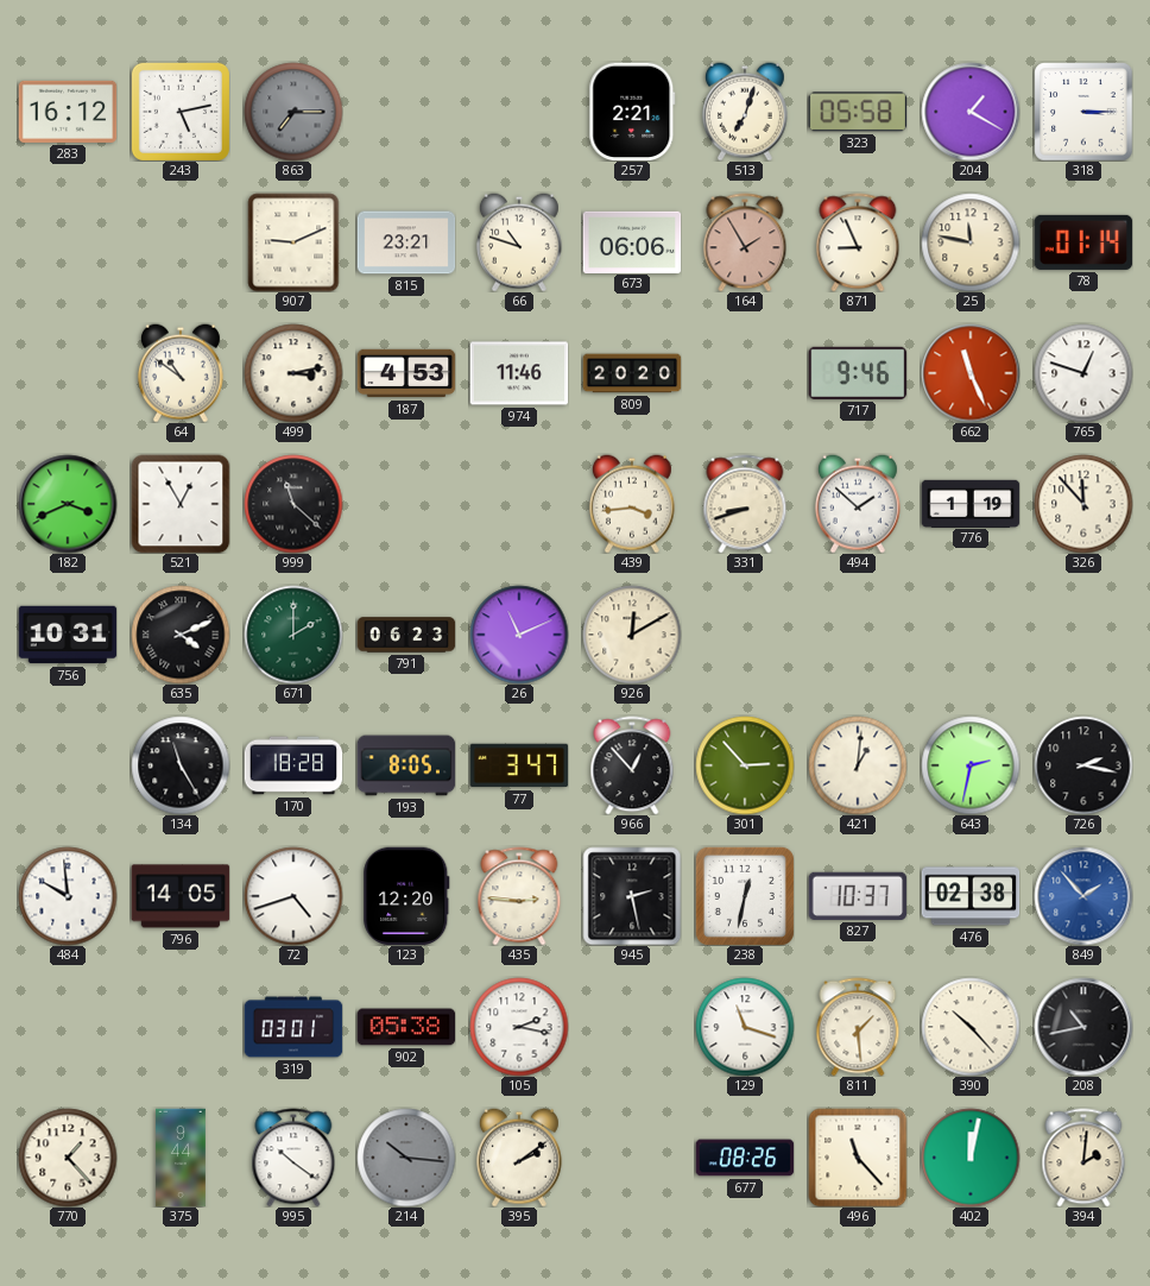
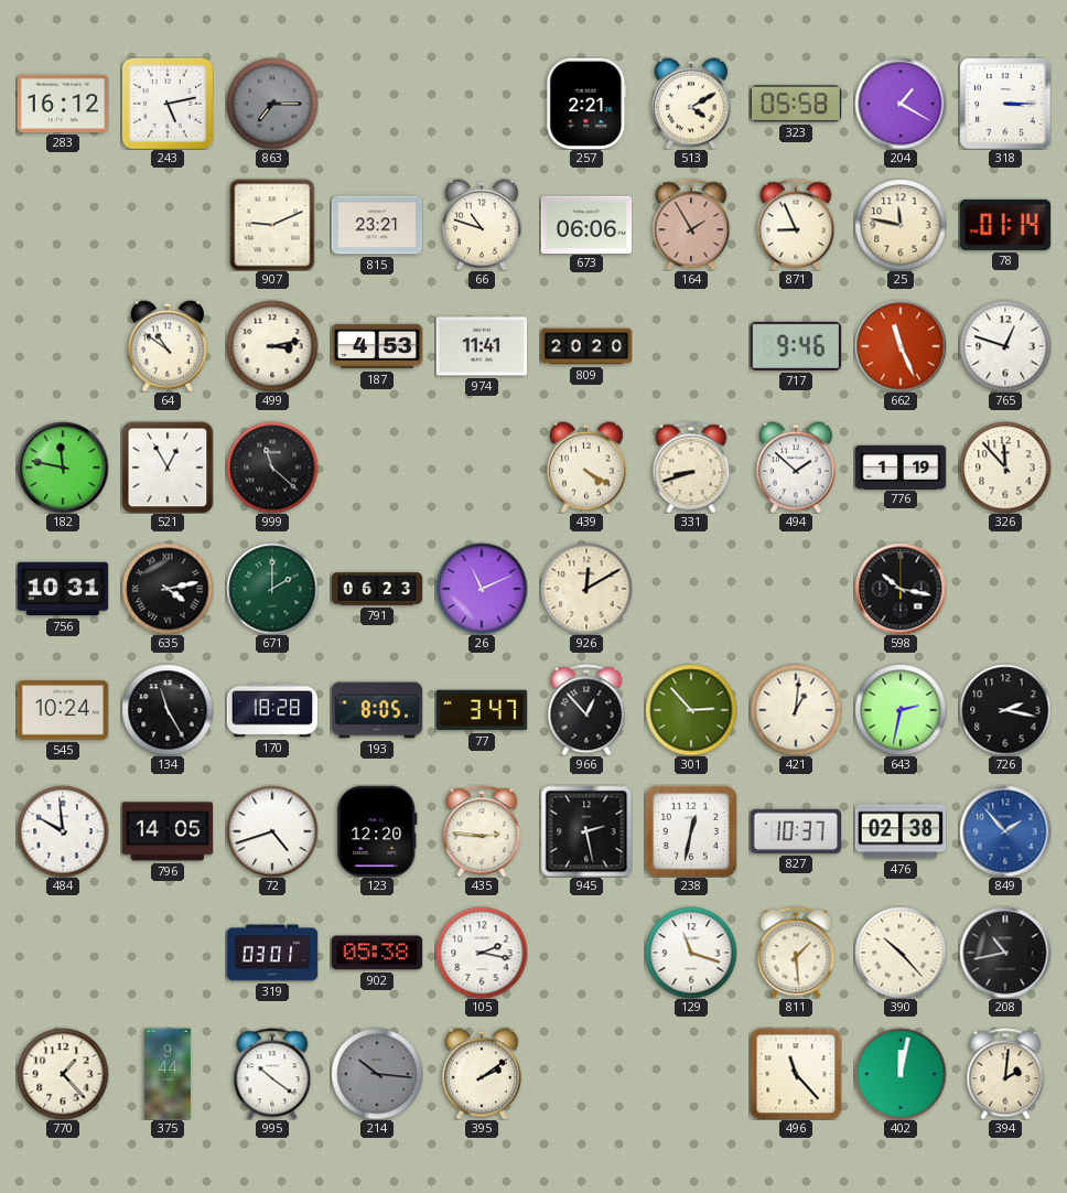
513: 7:03 -> 4:10
974: 11:46 -> 11:41
182: 3:41 -> 11:47
439: 3:44 -> 4:20
635: 4:11 -> 4:13
598: none -> 10:17
545: none -> 10:24
677: 08:26 -> none
